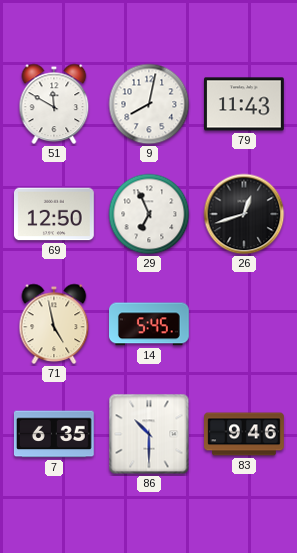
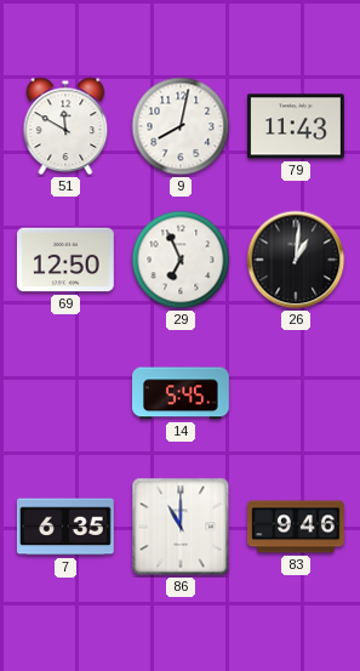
26: 12:42 -> 1:01
71: 4:58 -> none
86: 10:30 -> 11:00
